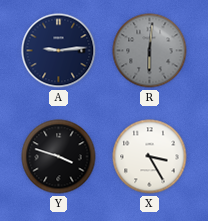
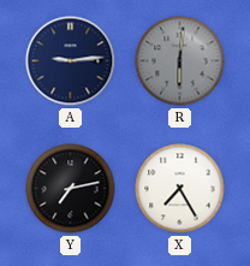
Y: 3:48 -> 7:13
X: 3:25 -> 7:25
